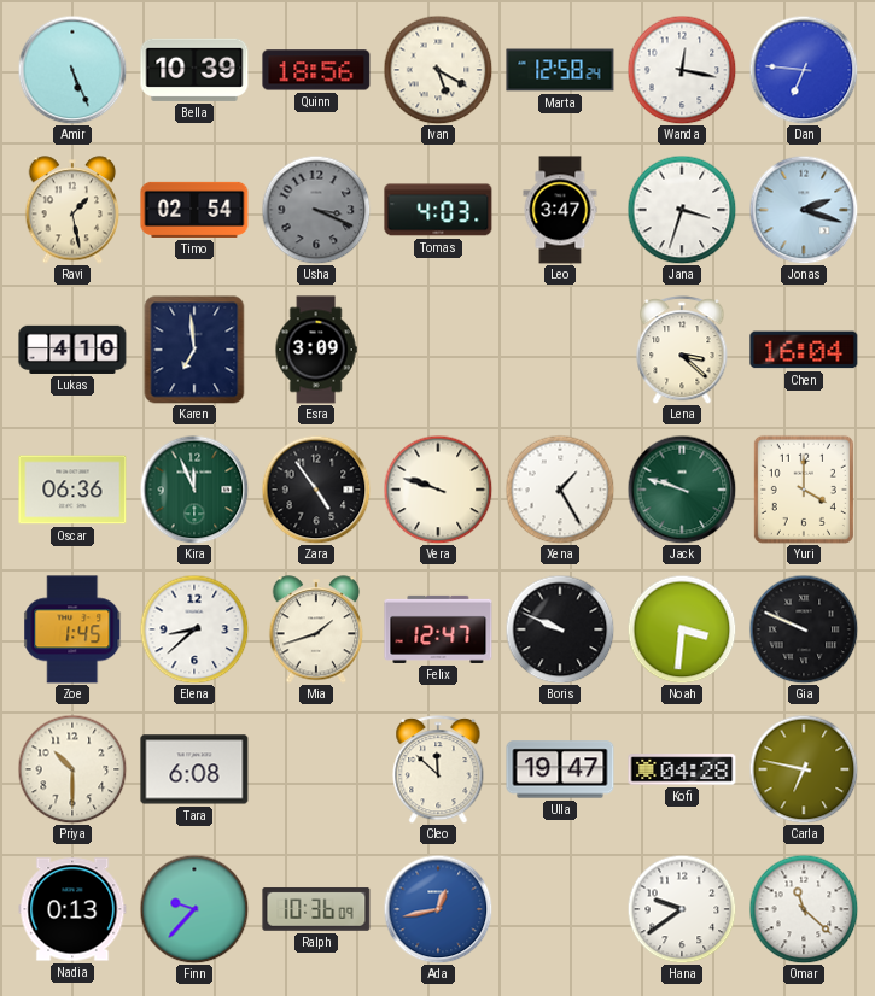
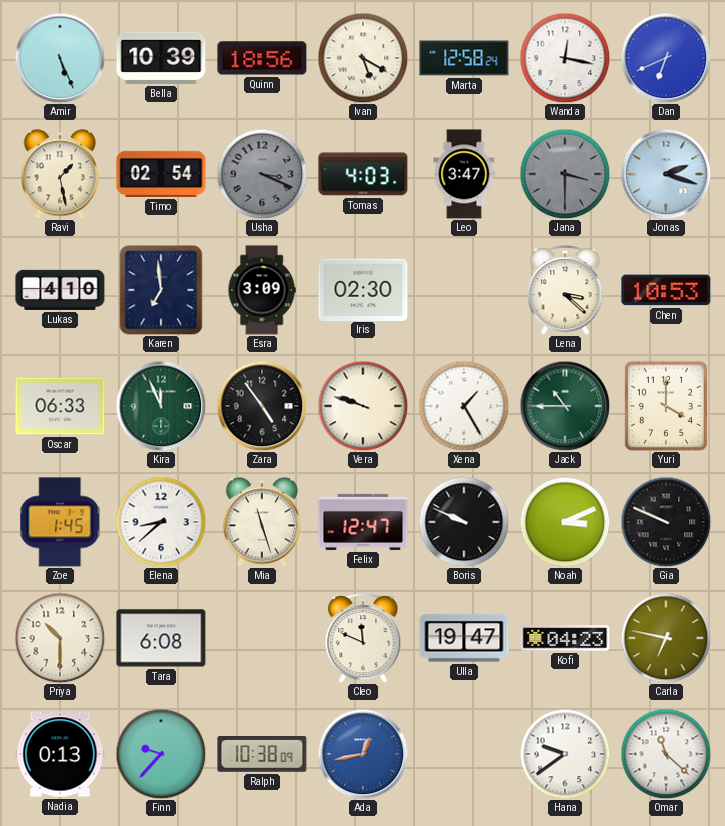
Dan: 6:46 -> 6:41
Jana: 3:33 -> 3:30
Jana dial: white -> grey
Iris: none -> 02:30
Chen: 16:04 -> 10:53
Oscar: 06:36 -> 06:33
Jack: 9:48 -> 10:45
Mia: 1:42 -> 11:27
Noah: 3:31 -> 3:11
Cleo: 11:52 -> 11:49
Kofi: 04:28 -> 04:23
Ralph: 10:36 -> 10:38
